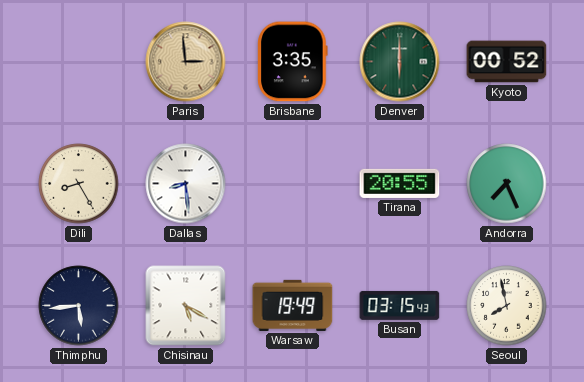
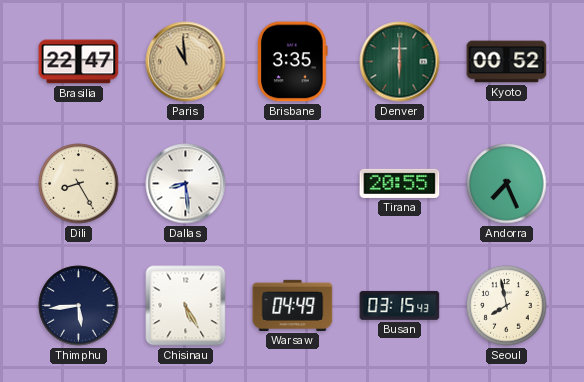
Brasilia: none -> 22:47
Paris: 2:59 -> 10:59
Chisinau: 5:20 -> 5:25
Warsaw: 19:49 -> 04:49
